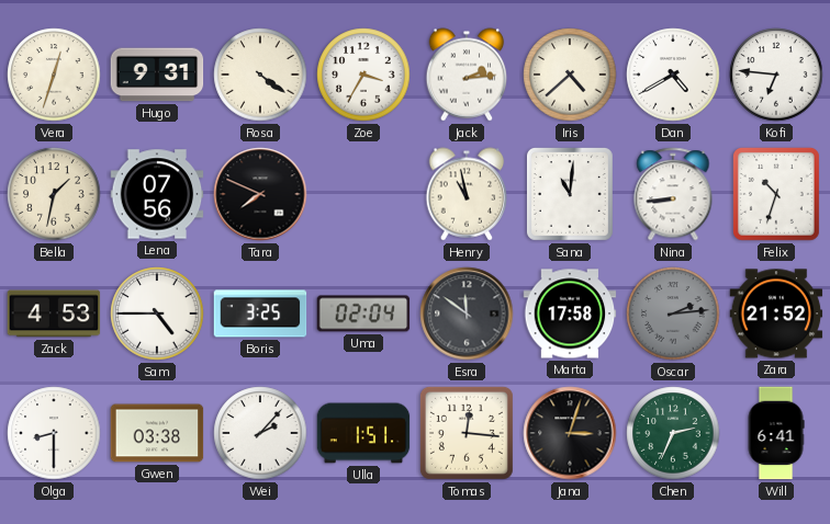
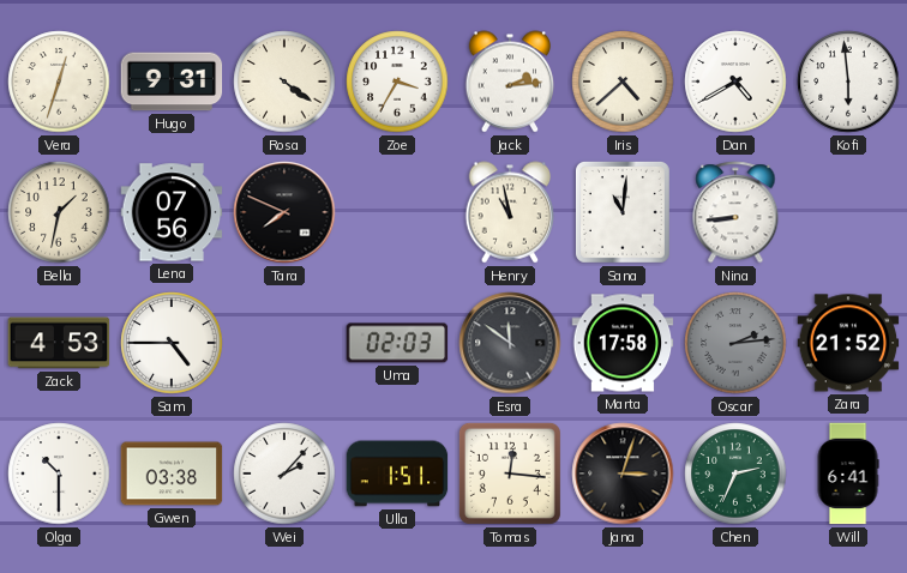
Kofi: 6:46 -> 5:59
Felix: 10:33 -> none
Boris: 3:25 -> none
Uma: 02:04 -> 02:03
Olga: 8:30 -> 10:30
